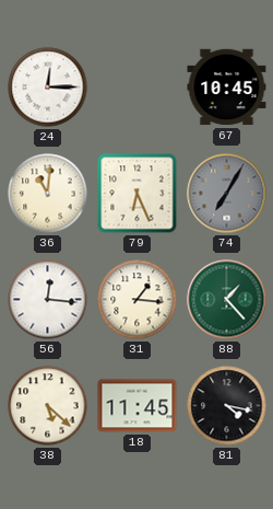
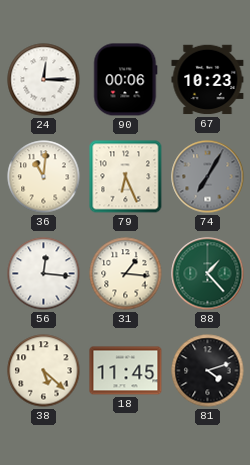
90: none -> 00:06
67: 10:45 -> 10:23
81: 4:17 -> 4:12
